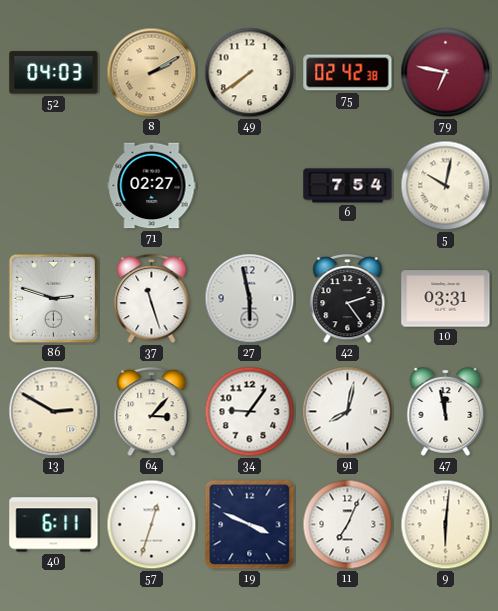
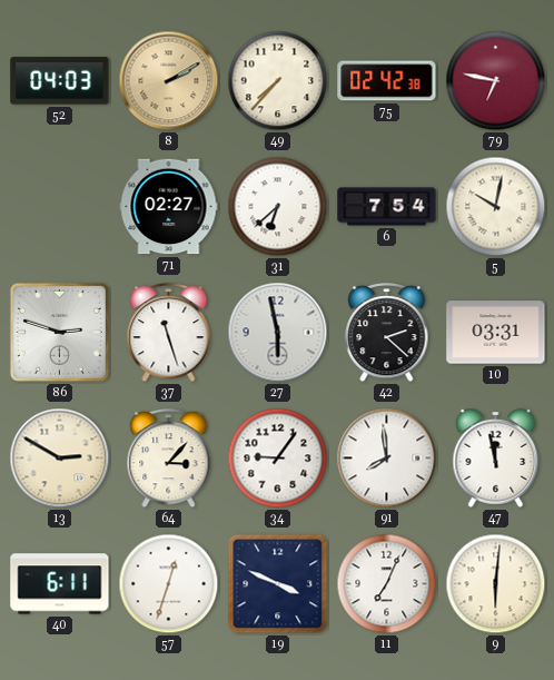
49: 7:39 -> 7:37
31: none -> 6:38
42: 2:24 -> 2:22
91: 8:02 -> 7:59
